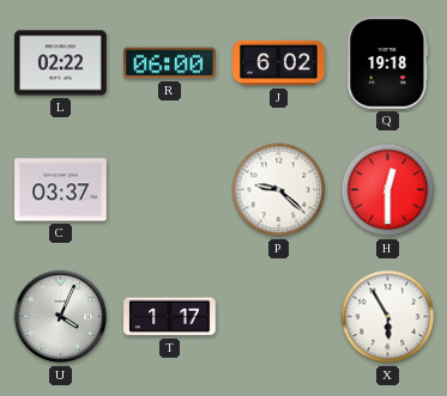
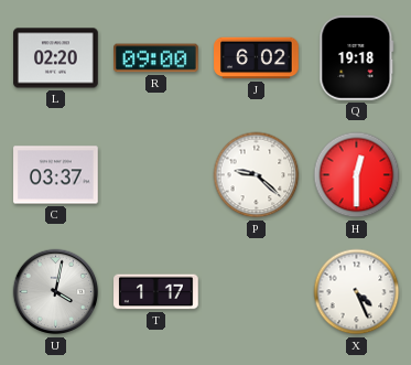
L: 02:22 -> 02:20
R: 06:00 -> 09:00
U: 4:04 -> 4:02
X: 5:55 -> 4:26
